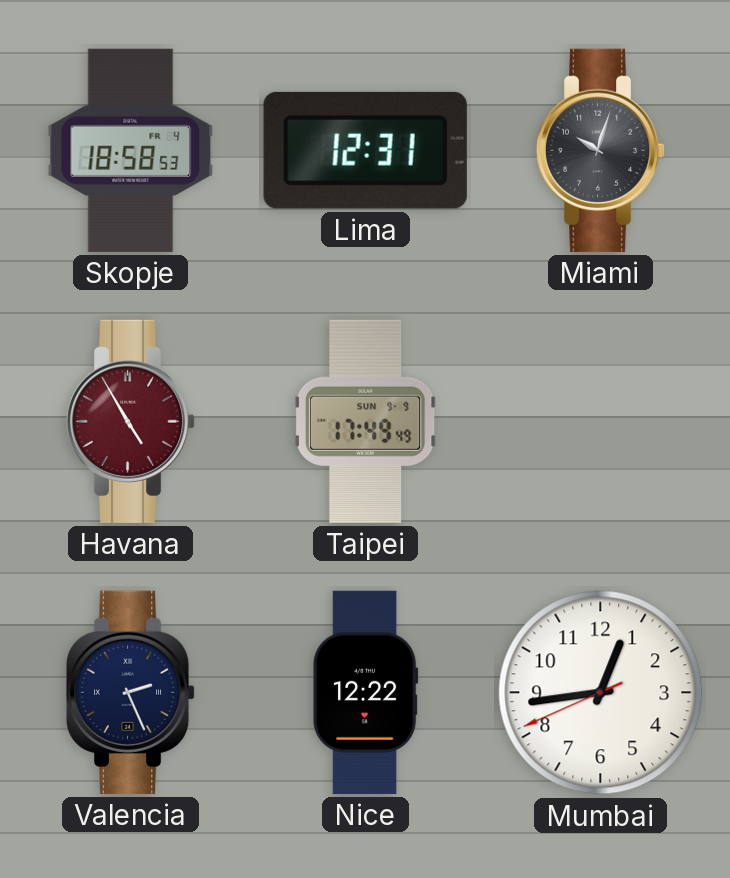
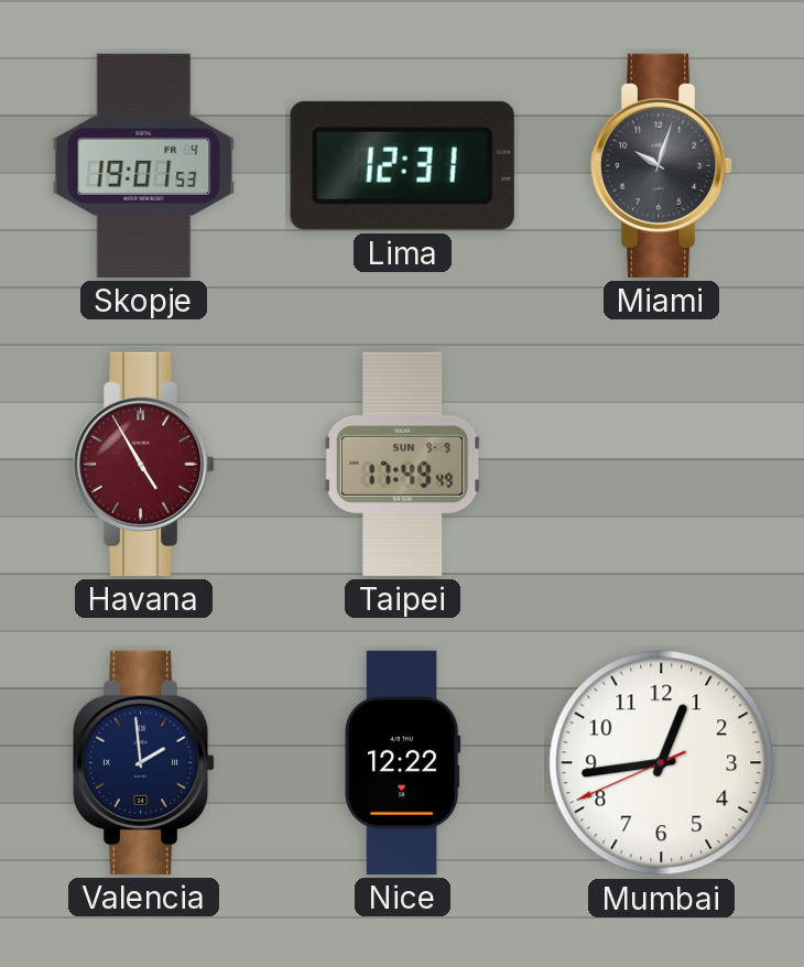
Skopje: 18:58 -> 19:01
Valencia: 2:26 -> 1:59
